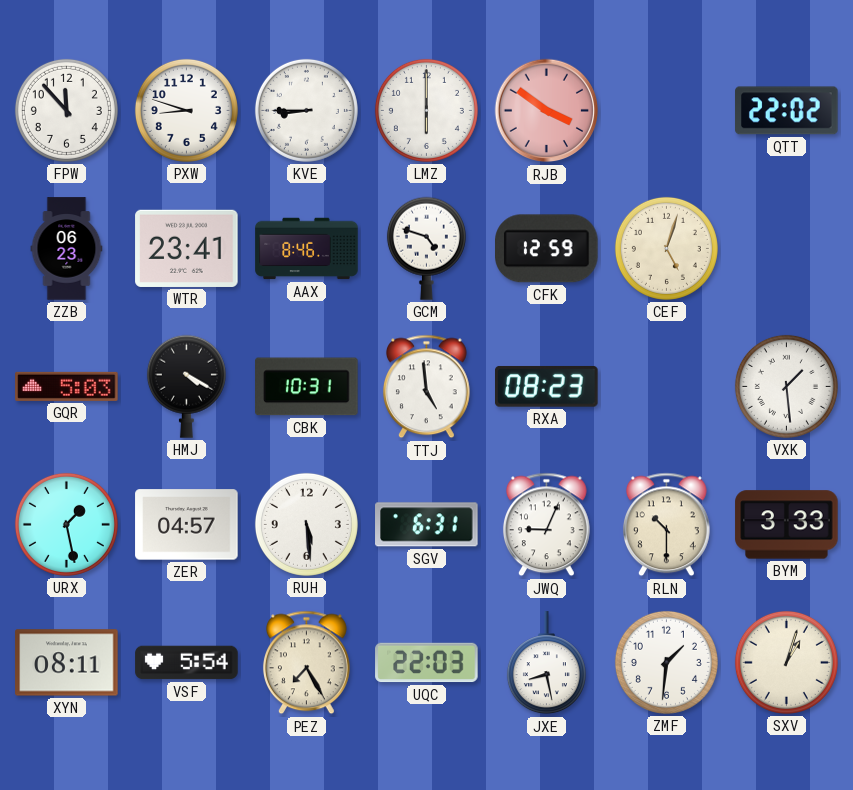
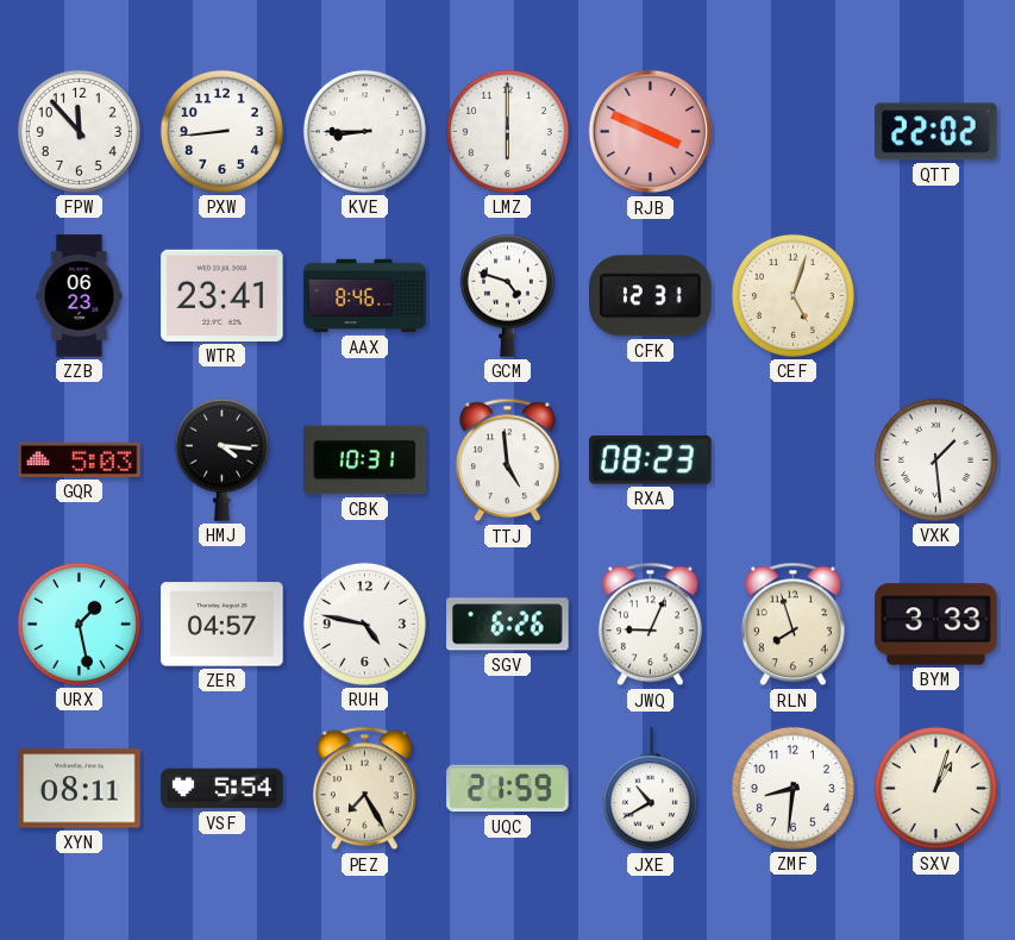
PXW: 8:48 -> 8:44
RJB: 3:51 -> 3:49
CFK: 12:59 -> 12:31
HMJ: 4:20 -> 4:16
RUH: 5:29 -> 4:47
SGV: 6:31 -> 6:26
RLN: 10:30 -> 7:57
UQC: 22:03 -> 21:59
JXE: 8:28 -> 10:40
ZMF: 1:31 -> 8:31
